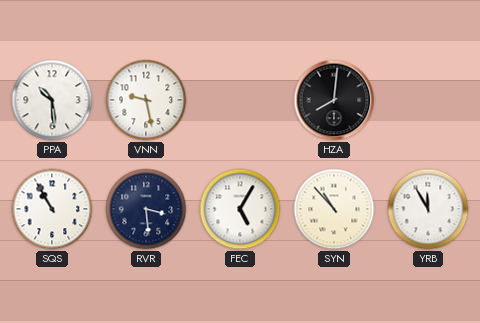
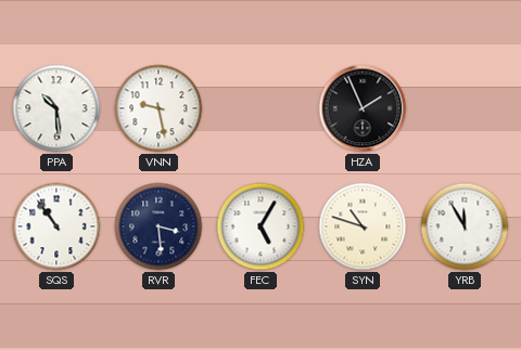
HZA: 8:01 -> 1:56
SQS: 10:55 -> 10:54
SYN: 10:53 -> 10:48
